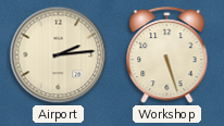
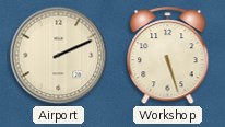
Airport: 2:14 -> 2:11
